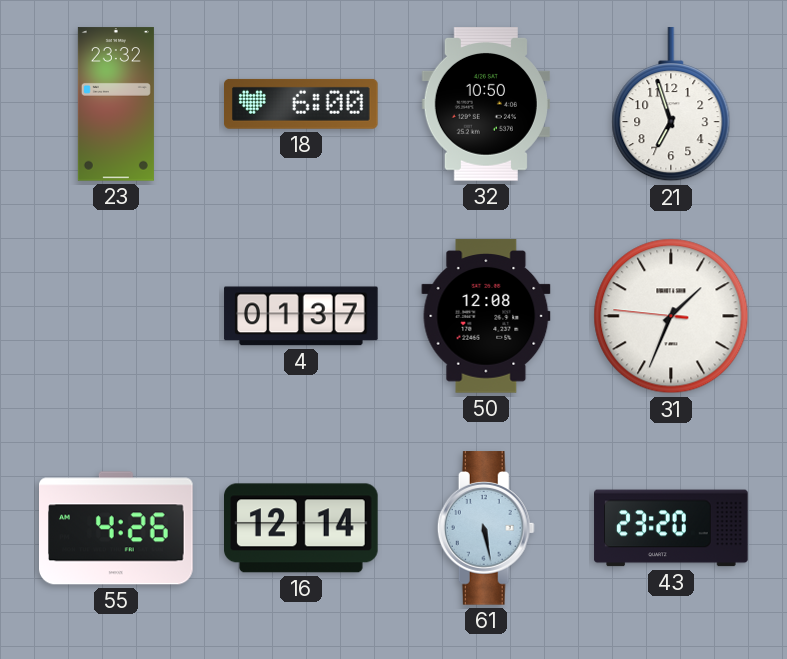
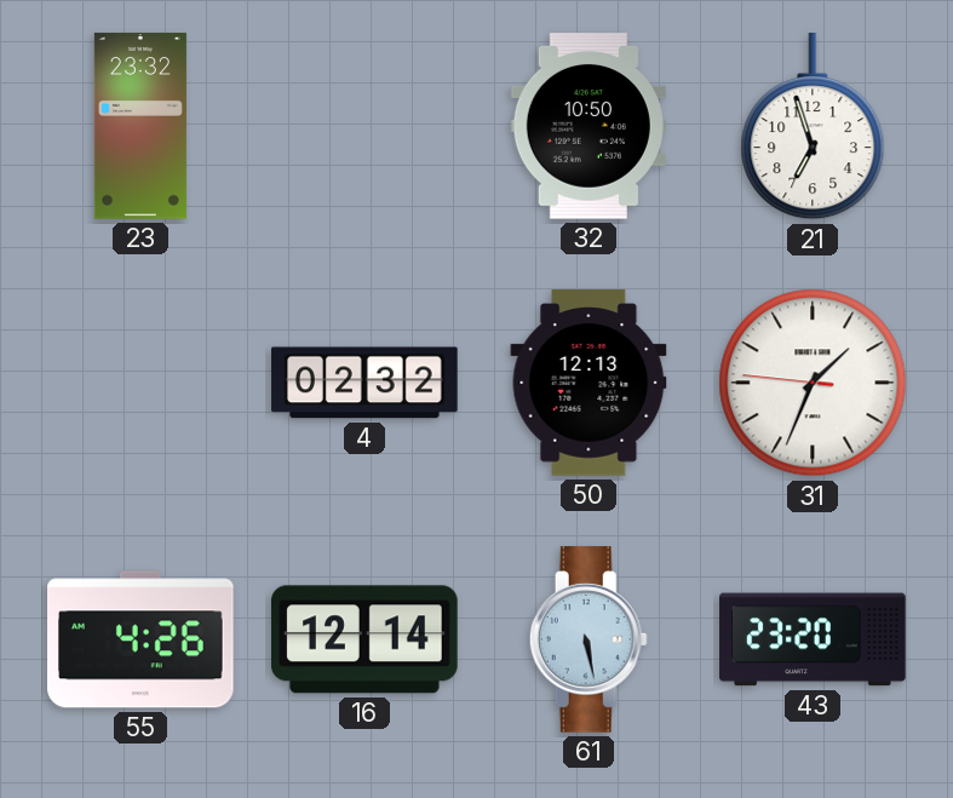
18: 6:00 -> none
4: 01:37 -> 02:32
50: 12:08 -> 12:13
